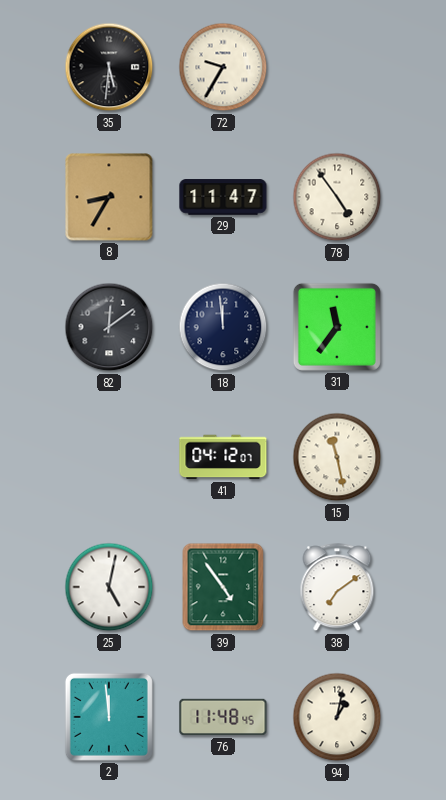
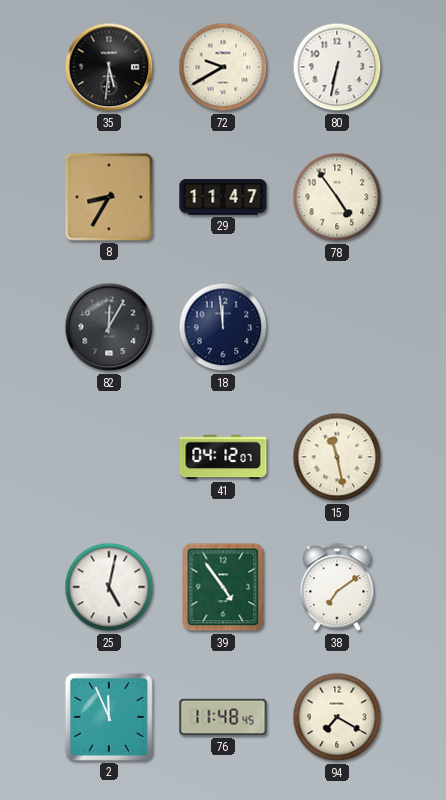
72: 9:35 -> 9:40
80: none -> 6:32
82: 12:09 -> 12:05
31: 11:36 -> none
2: 11:59 -> 11:56
94: 1:02 -> 7:20
